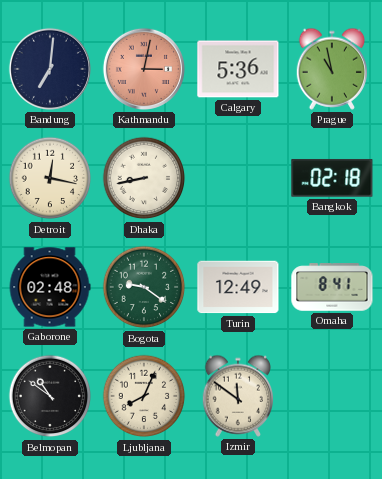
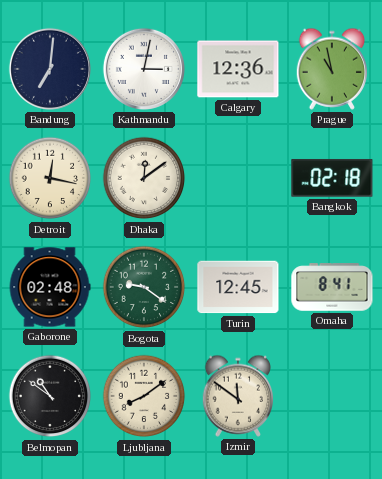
Kathmandu dial: salmon -> white
Calgary: 5:36 -> 12:36
Dhaka: 8:43 -> 12:09
Turin: 12:49 -> 12:45
Ljubljana: 8:04 -> 8:09
